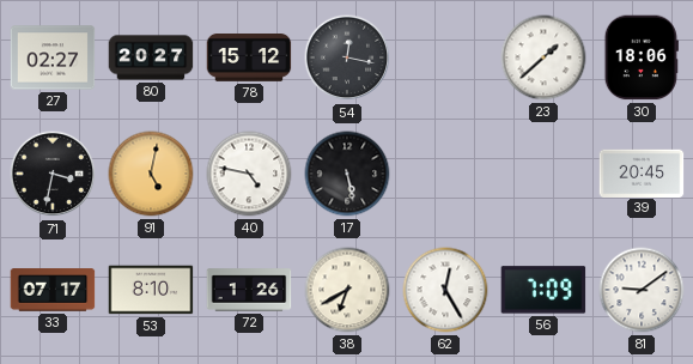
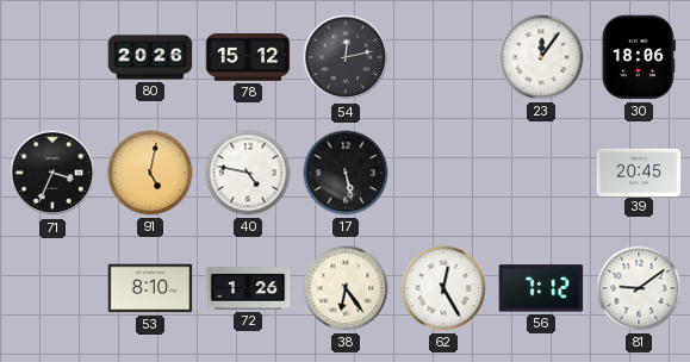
27: 02:27 -> none
80: 20:27 -> 20:26
54: 12:17 -> 12:13
23: 1:38 -> 12:06
71: 3:32 -> 3:34
33: 07:17 -> none
38: 6:40 -> 6:24
56: 7:09 -> 7:12
